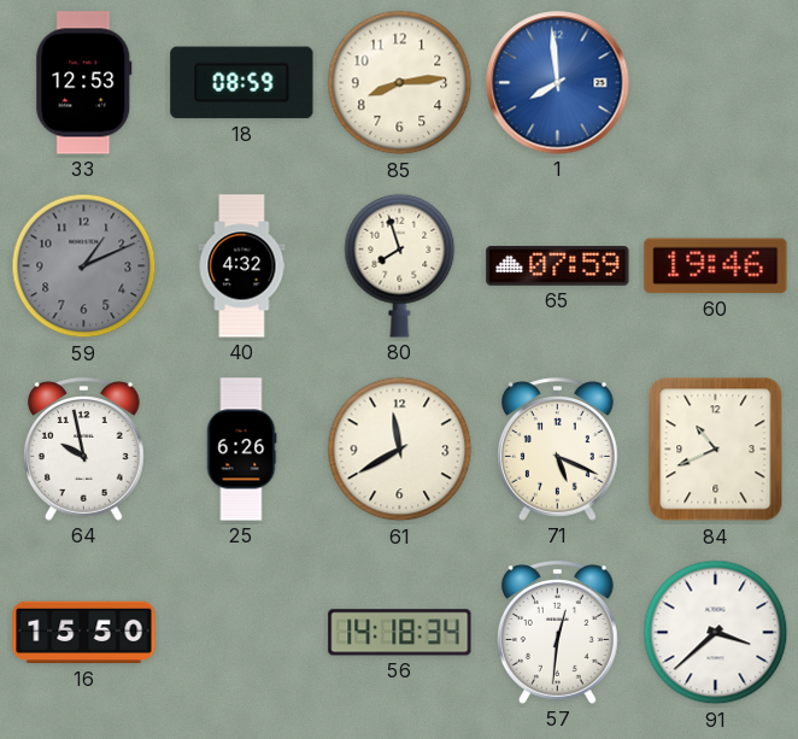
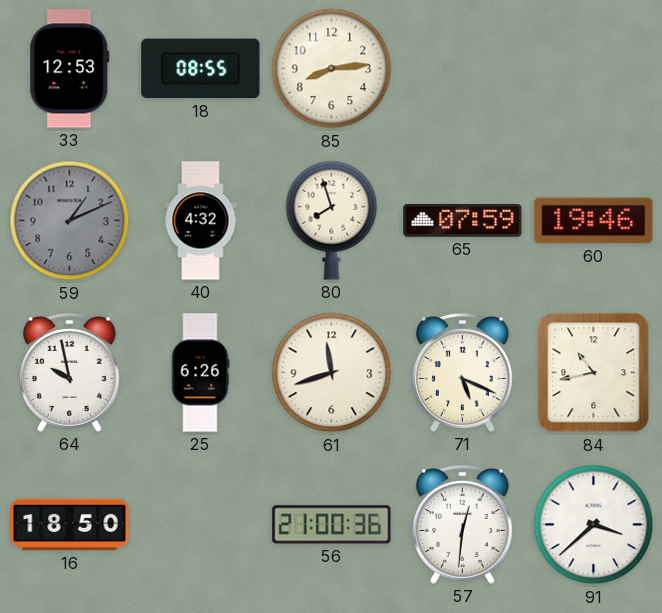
18: 08:59 -> 08:55
1: 7:59 -> none
61: 11:40 -> 11:42
84: 10:41 -> 10:43
16: 15:50 -> 18:50
56: 14:18 -> 21:00
